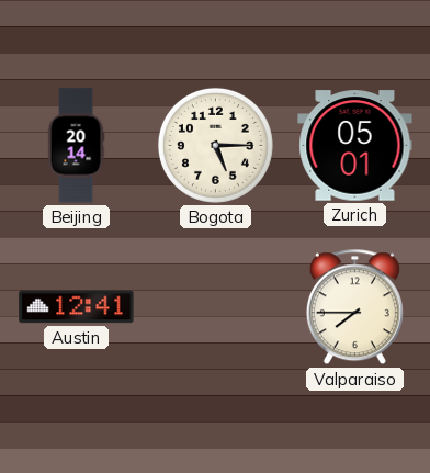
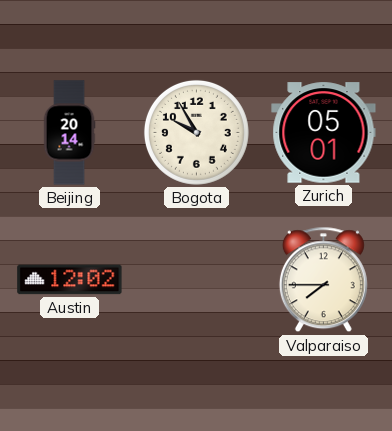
Bogota: 5:15 -> 9:55
Austin: 12:41 -> 12:02
